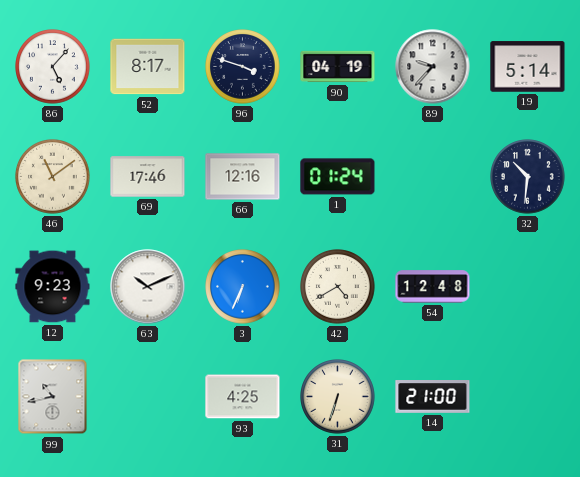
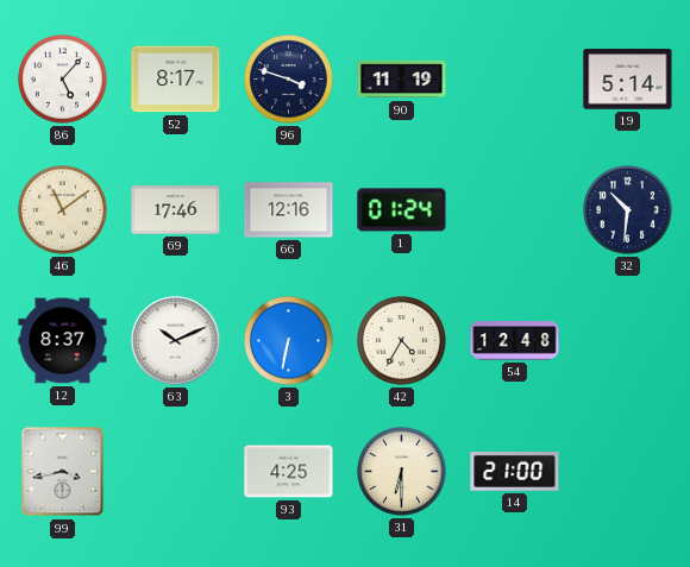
90: 04:19 -> 11:19
89: 9:37 -> none
12: 9:23 -> 8:37
3: 6:34 -> 6:32
42: 4:40 -> 4:35
99: 10:43 -> 3:43
31: 6:33 -> 6:30
